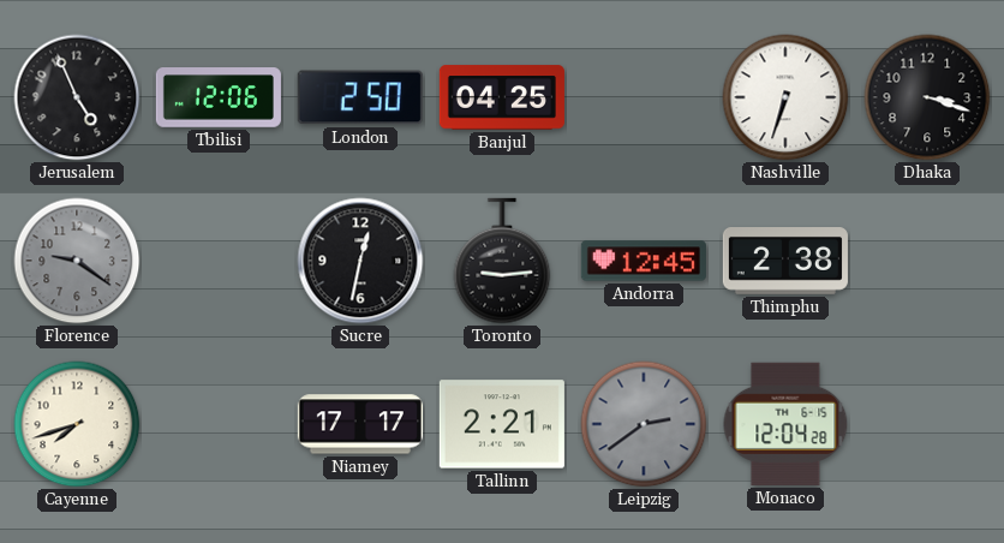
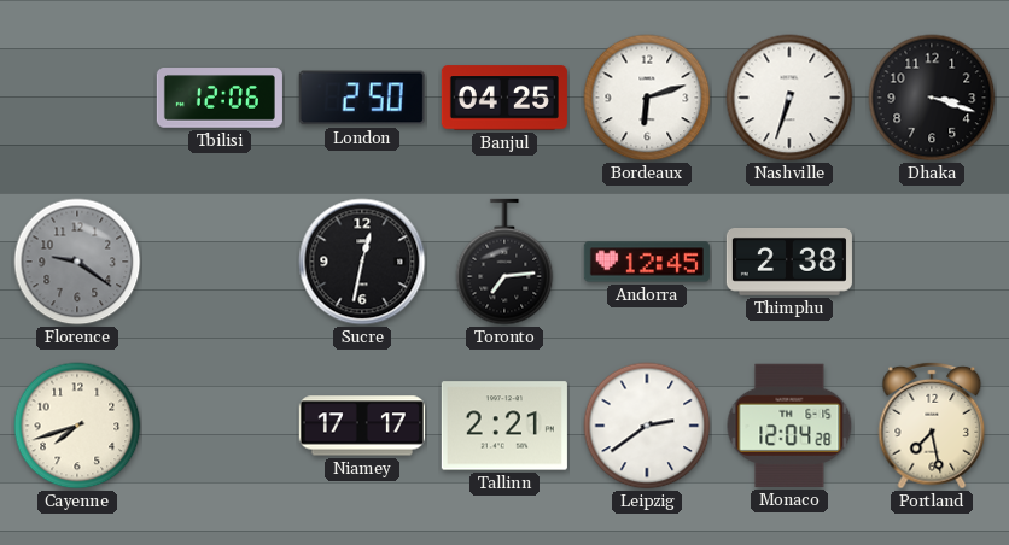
Jerusalem: 4:56 -> none
Bordeaux: none -> 6:12
Toronto: 9:14 -> 7:14
Leipzig dial: grey -> white
Portland: none -> 7:28
